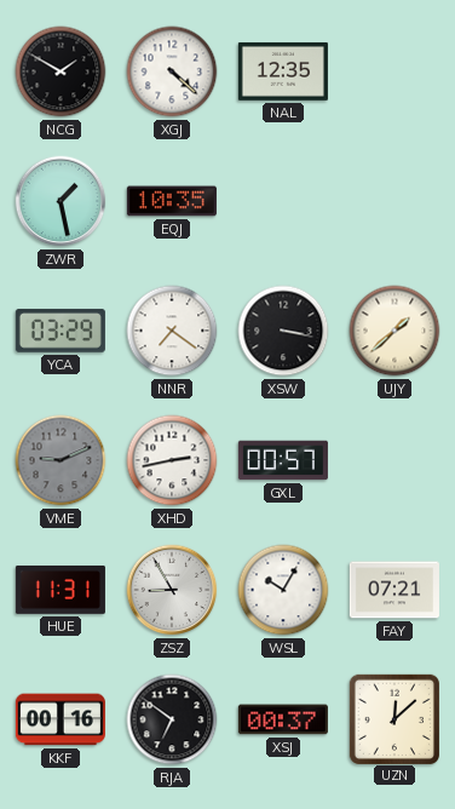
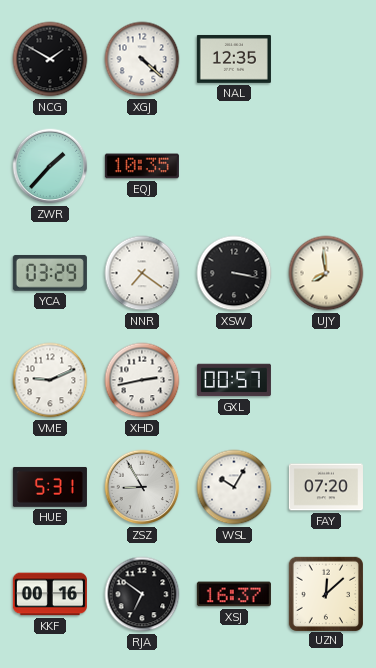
ZWR: 1:28 -> 1:37
UJY: 1:38 -> 7:59
VME dial: grey -> white
HUE: 11:31 -> 5:31
FAY: 07:21 -> 07:20
XSJ: 00:37 -> 16:37
